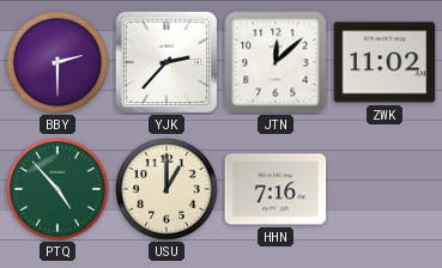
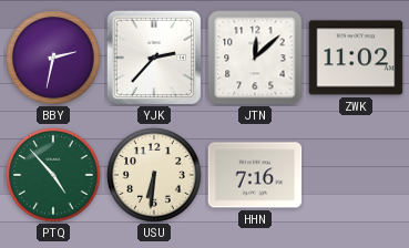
BBY: 2:30 -> 2:32
USU: 1:00 -> 6:31
